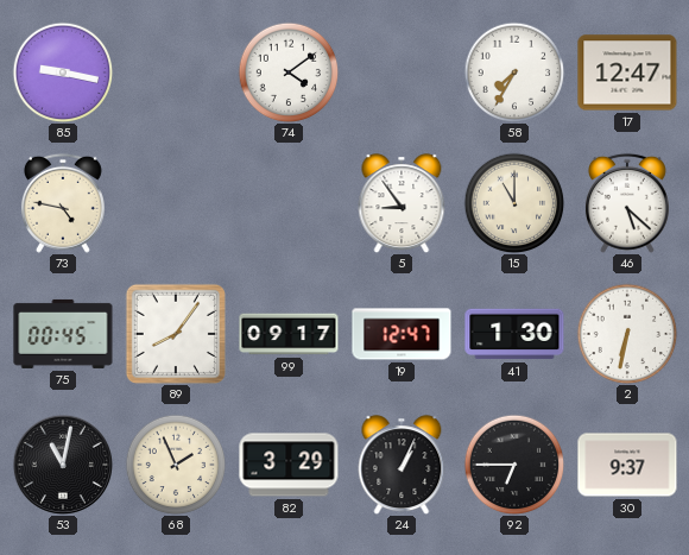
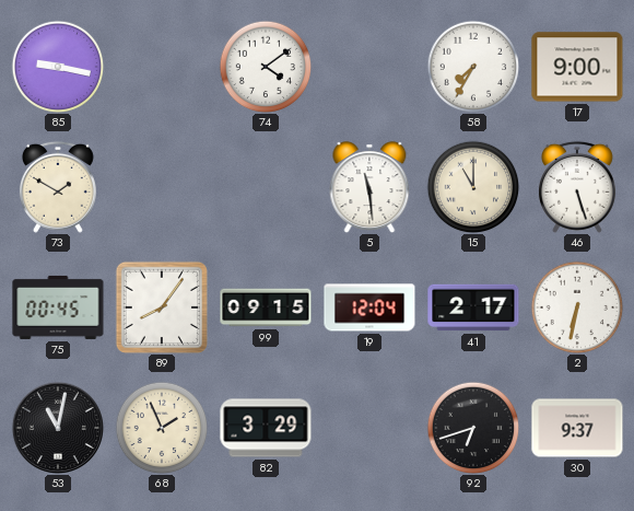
17: 12:47 -> 9:00
73: 4:47 -> 1:50
5: 8:54 -> 11:29
46: 5:22 -> 5:27
99: 09:17 -> 09:15
19: 12:47 -> 12:04
41: 1:30 -> 2:17
24: 1:04 -> none
92: 6:45 -> 6:42
